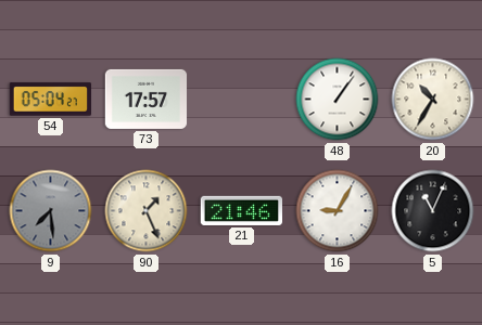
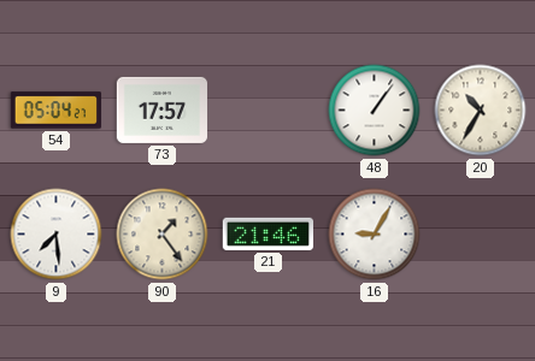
9 dial: grey -> white
90: 1:26 -> 1:24
5: 11:04 -> none
